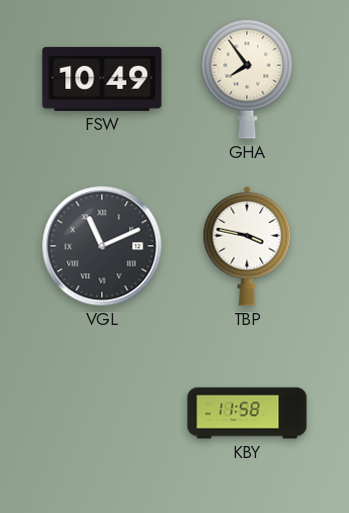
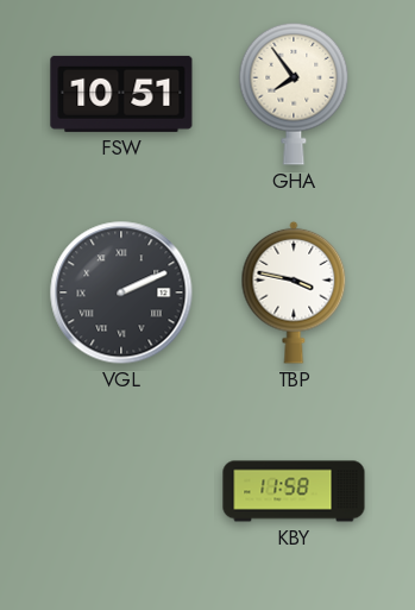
FSW: 10:49 -> 10:51
VGL: 11:11 -> 2:11
